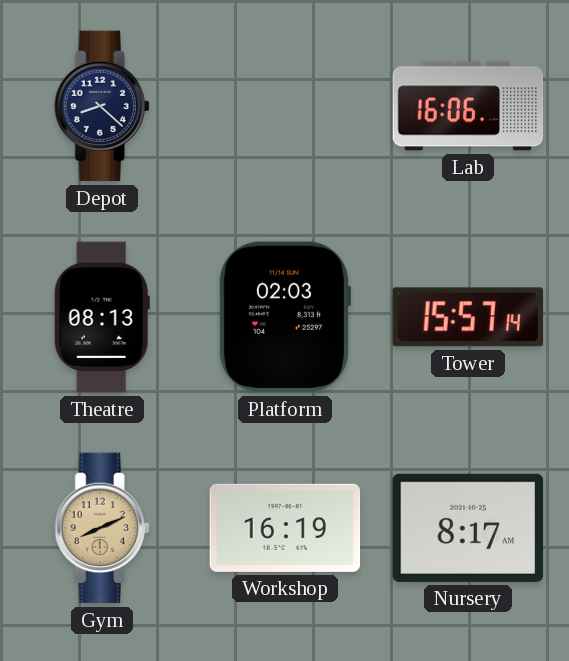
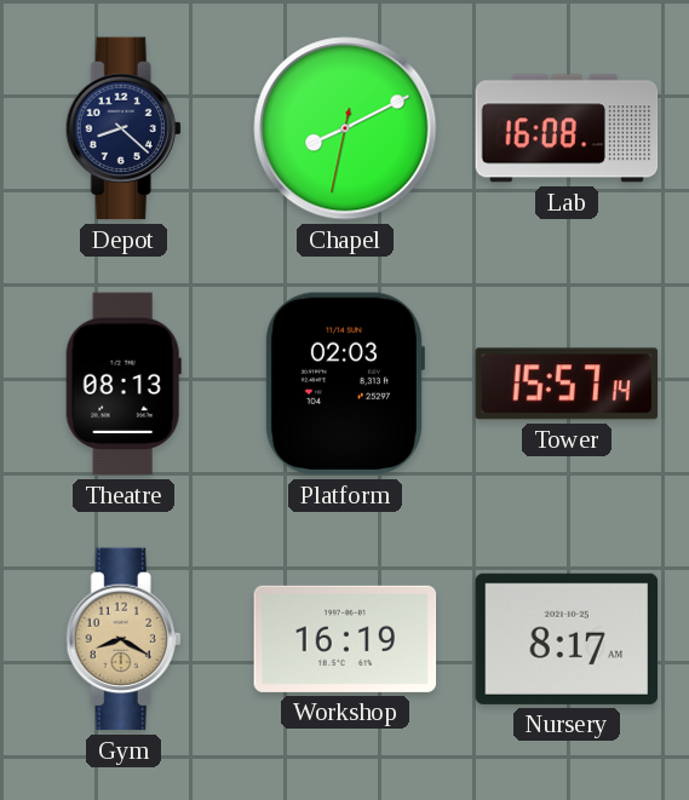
Chapel: none -> 8:10
Lab: 16:06 -> 16:08
Gym: 8:11 -> 8:20
